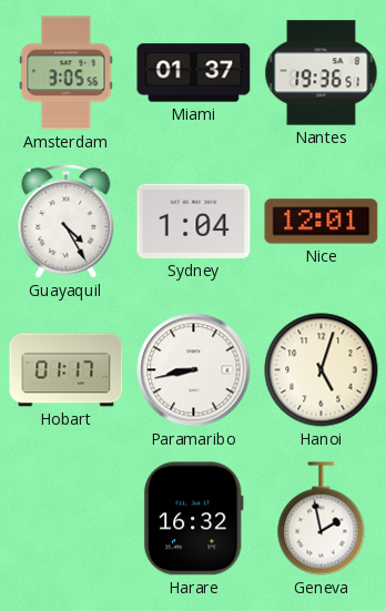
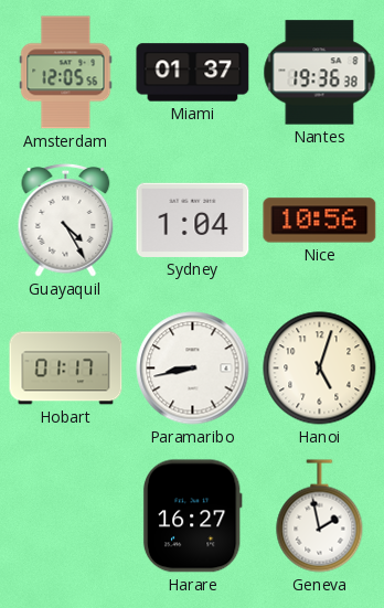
Amsterdam: 3:05 -> 12:05
Nantes: 19:36:51 -> 19:36:38
Nice: 12:01 -> 10:56
Harare: 16:32 -> 16:27
